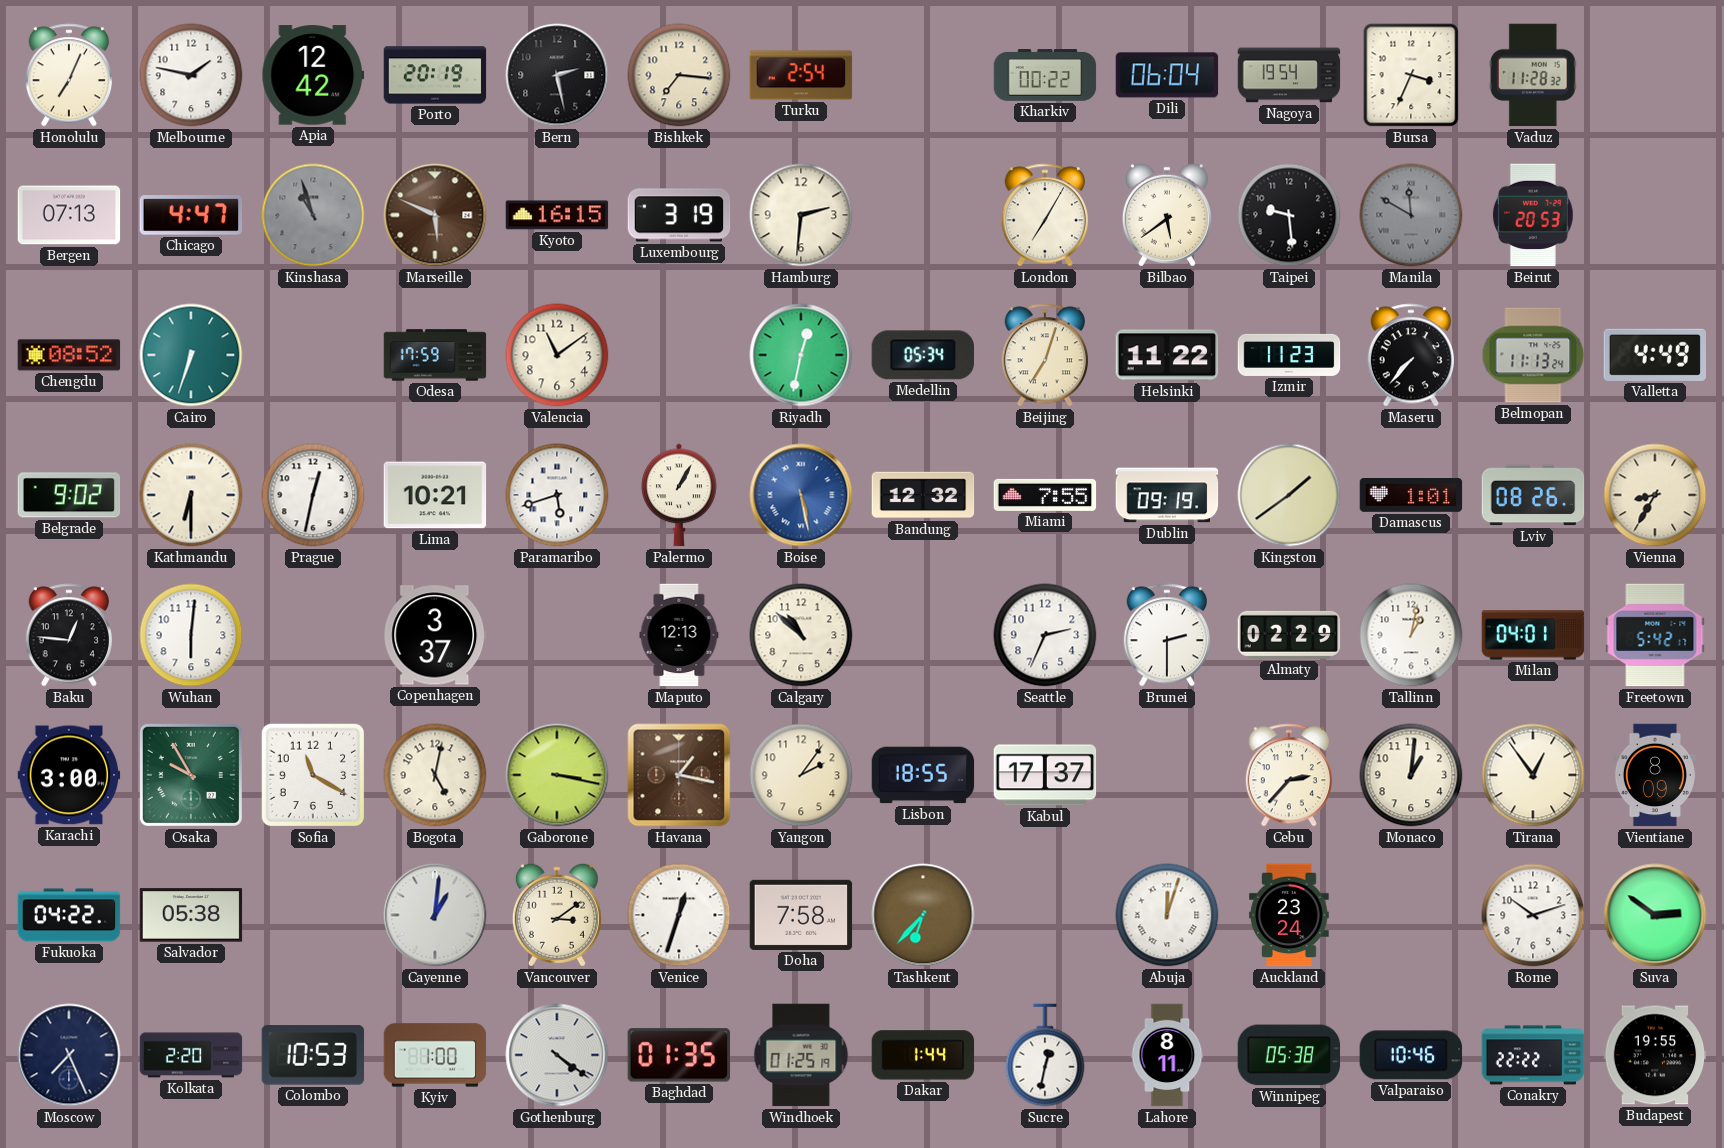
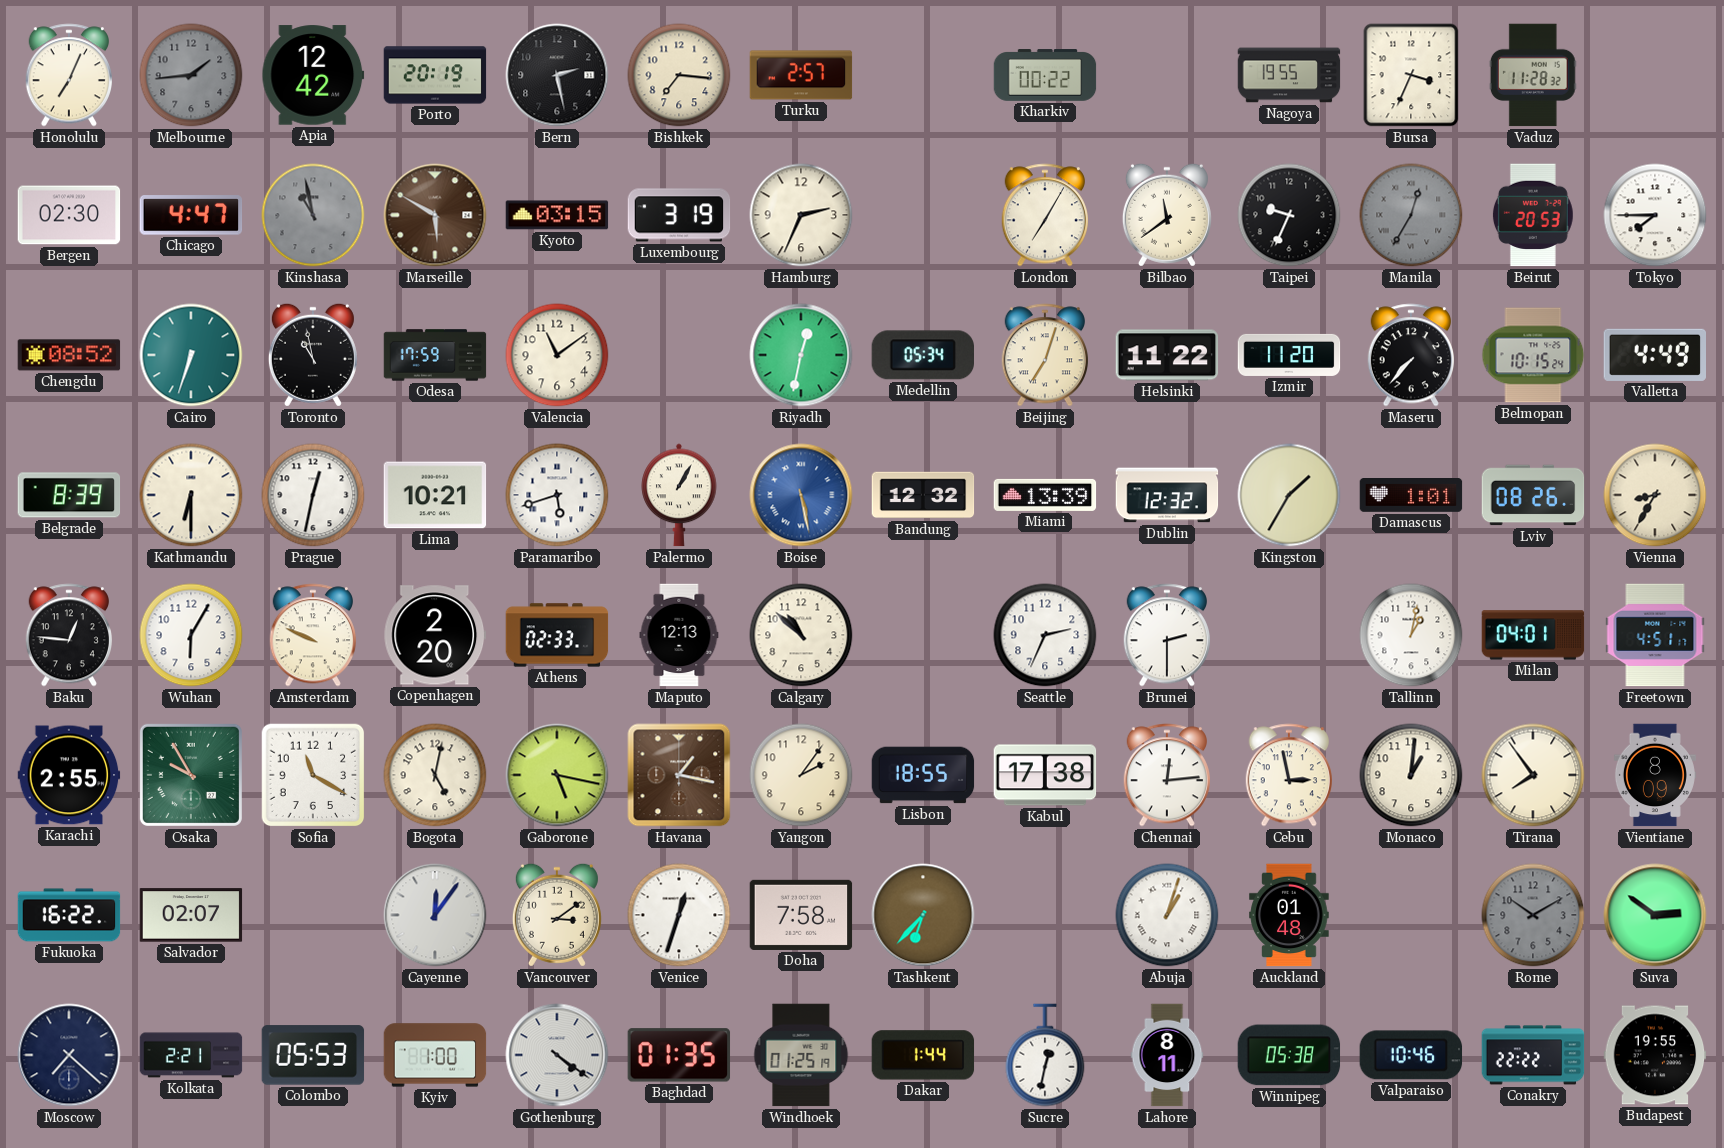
Melbourne: 1:47 -> 1:44
Melbourne dial: white -> grey
Turku: 2:54 -> 2:57
Dili: 06:04 -> none
Nagoya: 19:54 -> 19:55
Bergen: 07:13 -> 02:30
Kinshasa: 10:57 -> 10:58
Marseille: 5:49 -> 5:50
Kyoto: 16:15 -> 03:15
Hamburg: 2:31 -> 2:34
Bilbao: 5:39 -> 11:39
Taipei: 9:29 -> 9:34
Manila: 11:50 -> 12:35
Tokyo: none -> 7:45
Toronto: none -> 10:58
Izmir: 11:23 -> 11:20
Belmopan: 11:13 -> 10:15
Belgrade: 9:02 -> 8:39
Miami: 7:55 -> 13:39
Dublin: 09:19 -> 12:32
Kingston: 1:39 -> 1:35
Wuhan: 6:01 -> 6:05
Amsterdam: none -> 9:49
Copenhagen: 3:37 -> 2:20
Athens: none -> 02:33
Almaty: 02:29 -> none
Freetown: 5:42 -> 4:51
Karachi: 3:00 -> 2:55
Gaborone: 3:17 -> 5:17
Kabul: 17:37 -> 17:38
Chennai: none -> 12:14
Cebu: 2:37 -> 2:58
Tirana: 12:54 -> 7:54
Fukuoka: 04:22 -> 16:22
Salvador: 05:38 -> 02:07
Cayenne: 1:01 -> 12:06
Abuja: 12:03 -> 1:03
Auckland: 23:24 -> 01:48
Rome: 10:12 -> 10:10
Rome dial: white -> grey
Moscow: 7:26 -> 7:22
Kolkata: 2:20 -> 2:21
Colombo: 10:53 -> 05:53
